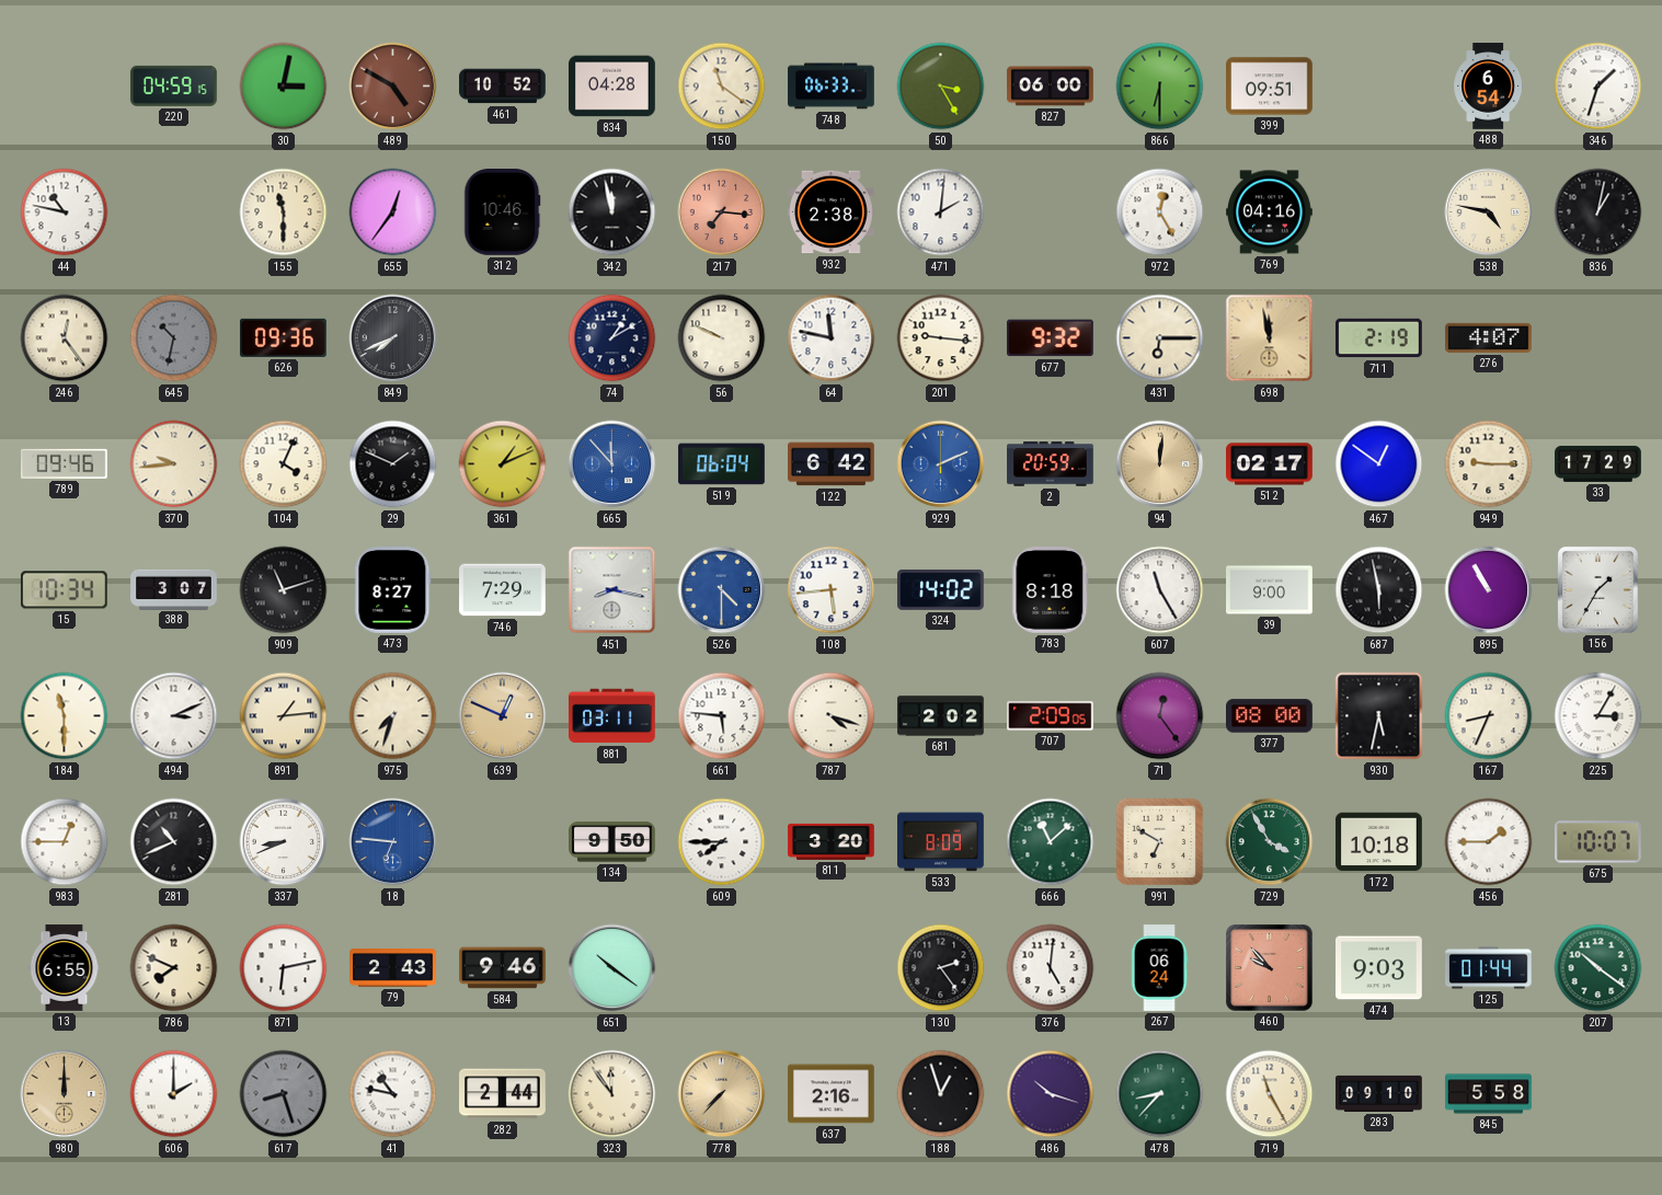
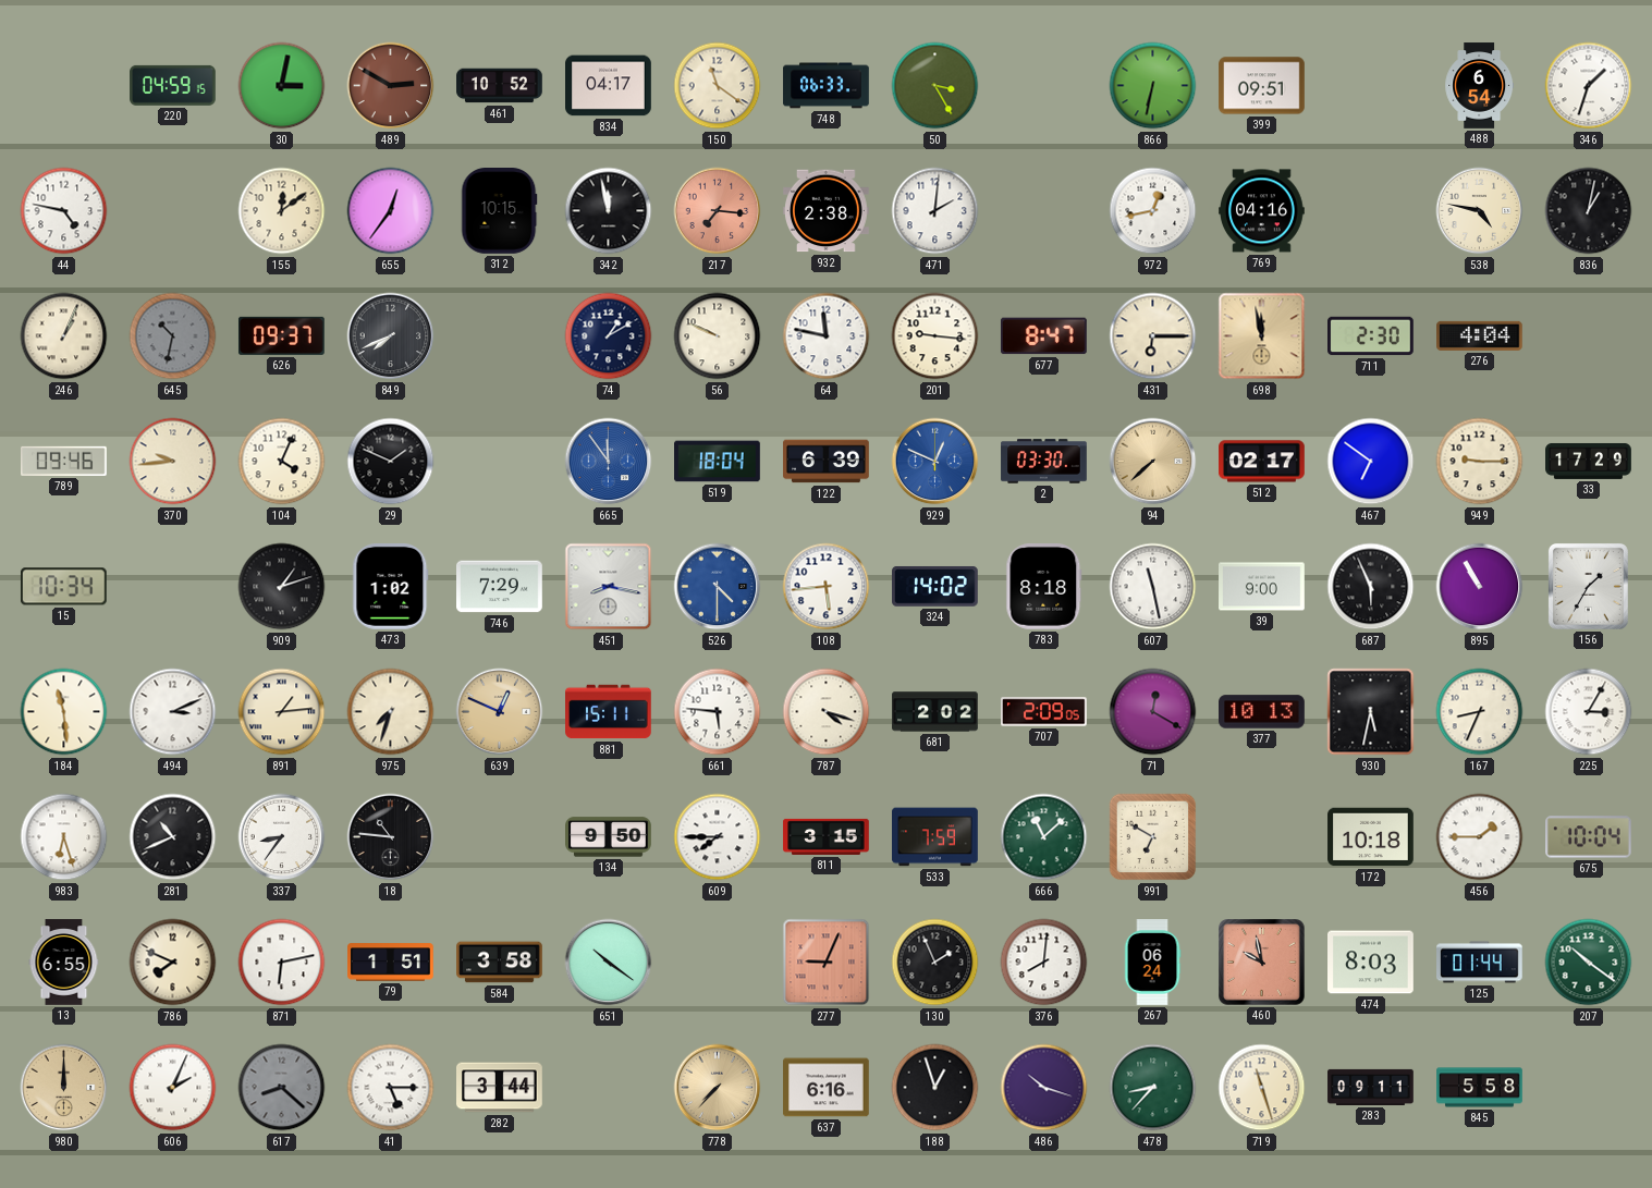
489: 4:50 -> 2:50
834: 04:28 -> 04:17
827: 06:00 -> none
866: 6:30 -> 6:32
44: 10:47 -> 4:47
155: 11:30 -> 12:09
312: 10:46 -> 10:15
972: 12:25 -> 12:43
246: 12:24 -> 1:04
626: 09:36 -> 09:37
677: 9:32 -> 8:47
711: 2:19 -> 2:30
276: 4:07 -> 4:04
361: 1:11 -> none
665: 11:53 -> 11:54
519: 06:04 -> 18:04
122: 6:42 -> 6:39
929: 2:11 -> 12:49
2: 20:59 -> 03:30
94: 12:01 -> 7:38
467: 12:51 -> 6:51
388: 3:07 -> none
909: 11:12 -> 1:12
473: 8:27 -> 1:02
607: 11:25 -> 11:28
687: 5:58 -> 5:56
184: 11:30 -> 11:29
881: 03:11 -> 15:11
71: 12:24 -> 12:20
377: 08:00 -> 10:13
983: 12:45 -> 6:27
337: 8:41 -> 8:36
18: 6:46 -> 10:46
18 dial: blue -> black
811: 3:20 -> 3:15
533: 8:09 -> 7:59
729: 3:55 -> none
675: 10:07 -> 10:04
79: 2:43 -> 1:51
584: 9:46 -> 3:58
277: none -> 9:04
130: 2:24 -> 1:56
376: 5:01 -> 8:01
460: 9:53 -> 9:58
474: 9:03 -> 8:03
606: 2:00 -> 2:04
617: 8:27 -> 8:22
41: 10:47 -> 5:15
282: 2:44 -> 3:44
323: 11:54 -> none
637: 2:16 -> 6:16
719: 11:25 -> 11:27
283: 09:10 -> 09:11
